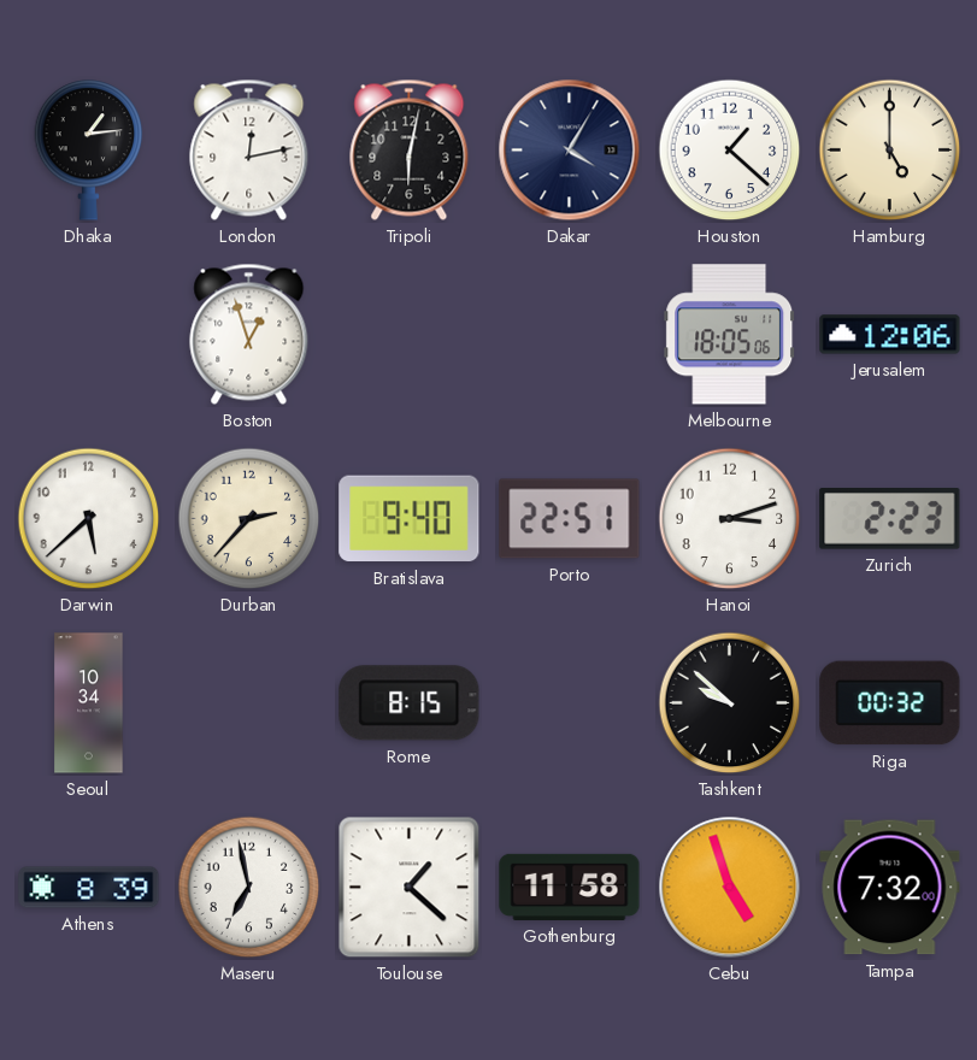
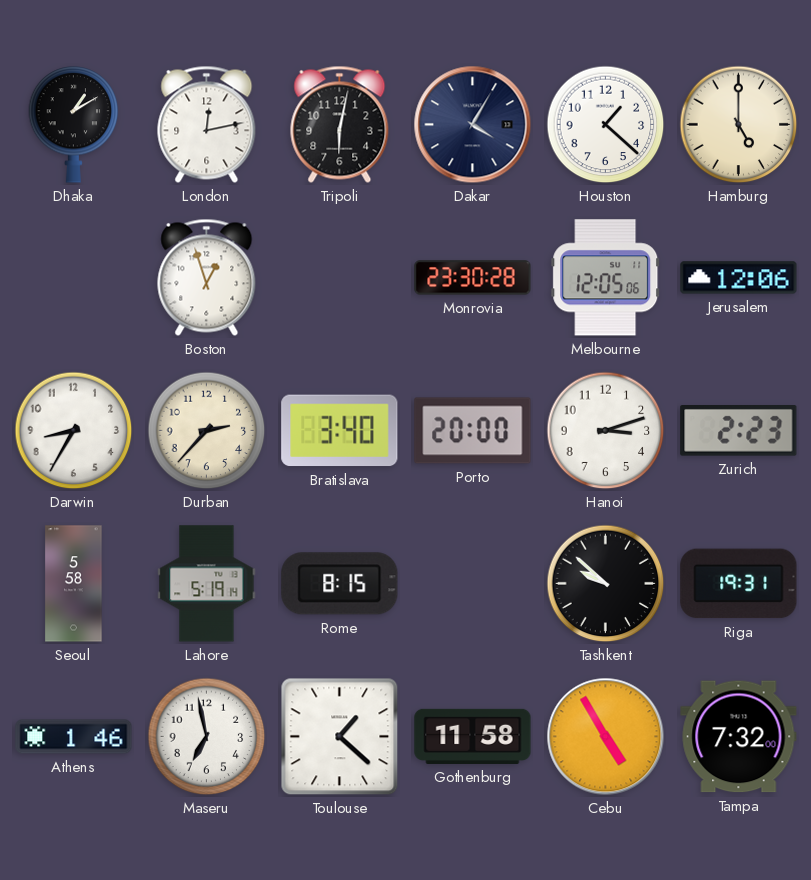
Dhaka: 1:14 -> 1:10
Monrovia: none -> 23:30
Melbourne: 18:05 -> 12:05
Darwin: 5:38 -> 8:35
Bratislava: 9:40 -> 3:40
Porto: 22:51 -> 20:00
Seoul: 10:34 -> 5:58
Lahore: none -> 5:19
Riga: 00:32 -> 19:31
Athens: 8:39 -> 1:46
Cebu: 4:57 -> 4:55
